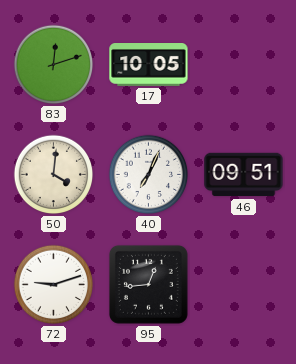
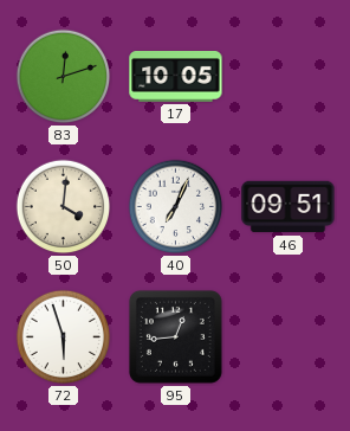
72: 9:12 -> 5:57
